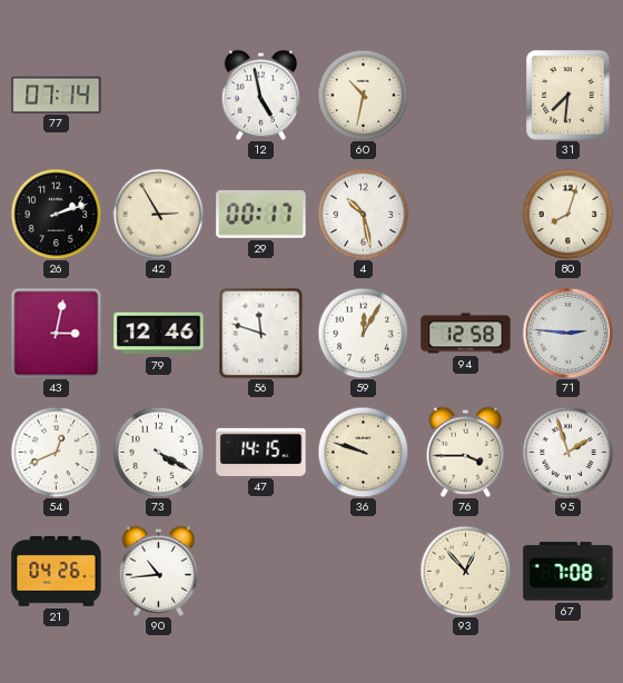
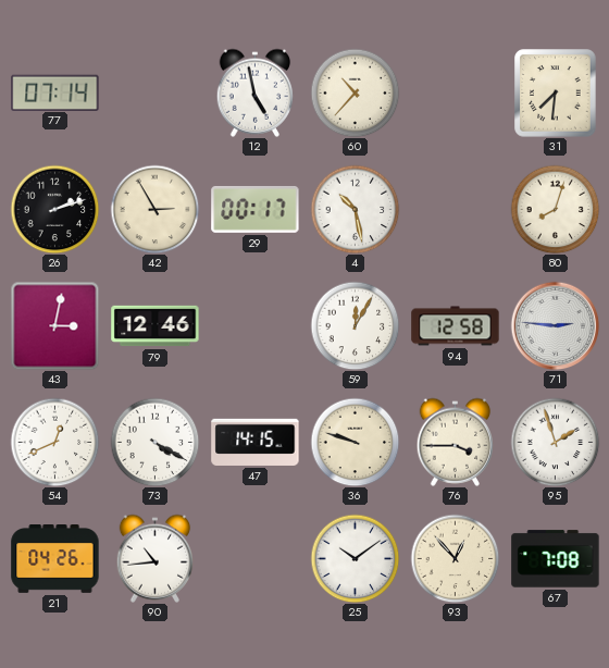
60: 10:32 -> 10:37
56: 11:48 -> none
25: none -> 10:09
